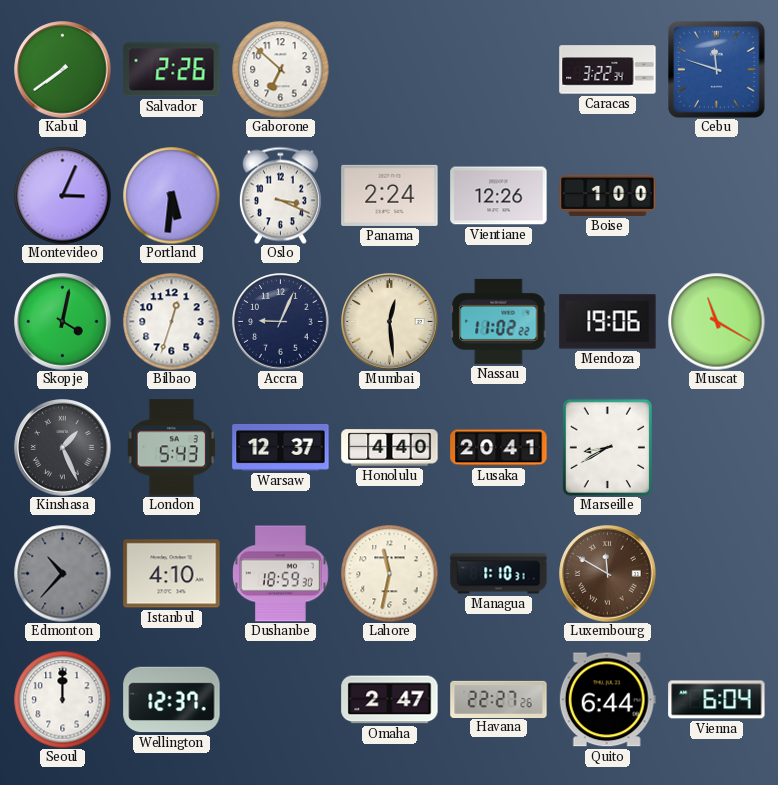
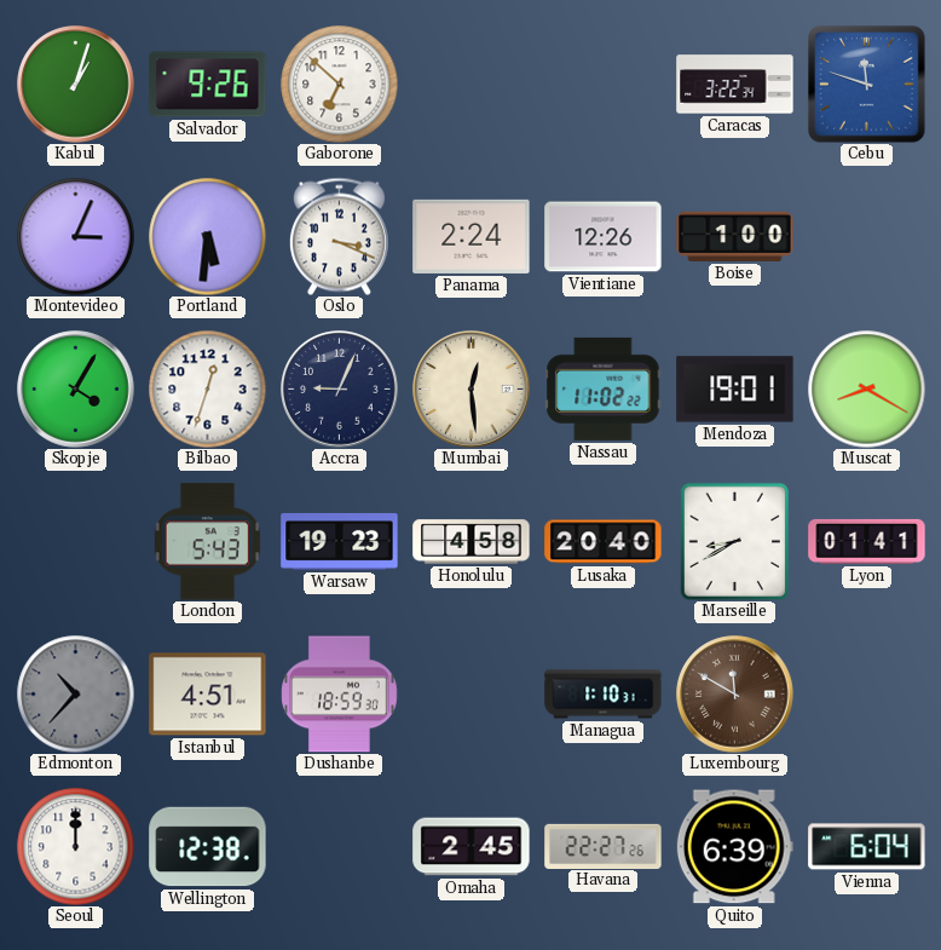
Kabul: 7:39 -> 1:03
Salvador: 2:26 -> 9:26
Skopje: 4:02 -> 4:05
Mendoza: 19:06 -> 19:01
Muscat: 11:20 -> 8:20
Kinshasa: 1:26 -> none
Warsaw: 12:37 -> 19:23
Honolulu: 4:40 -> 4:58
Lusaka: 20:41 -> 20:40
Lyon: none -> 01:41
Istanbul: 4:10 -> 4:51
Lahore: 11:32 -> none
Wellington: 12:37 -> 12:38
Omaha: 2:47 -> 2:45
Quito: 6:44 -> 6:39
